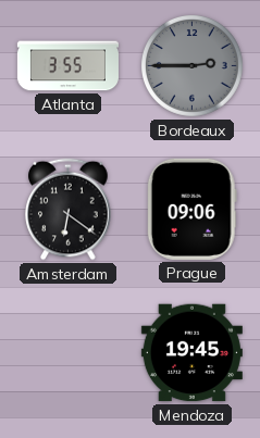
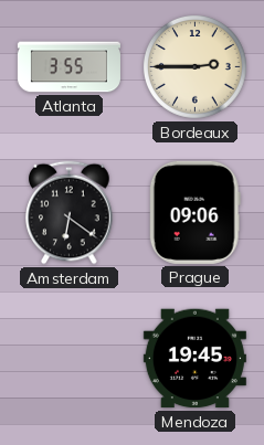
Bordeaux dial: grey -> cream
